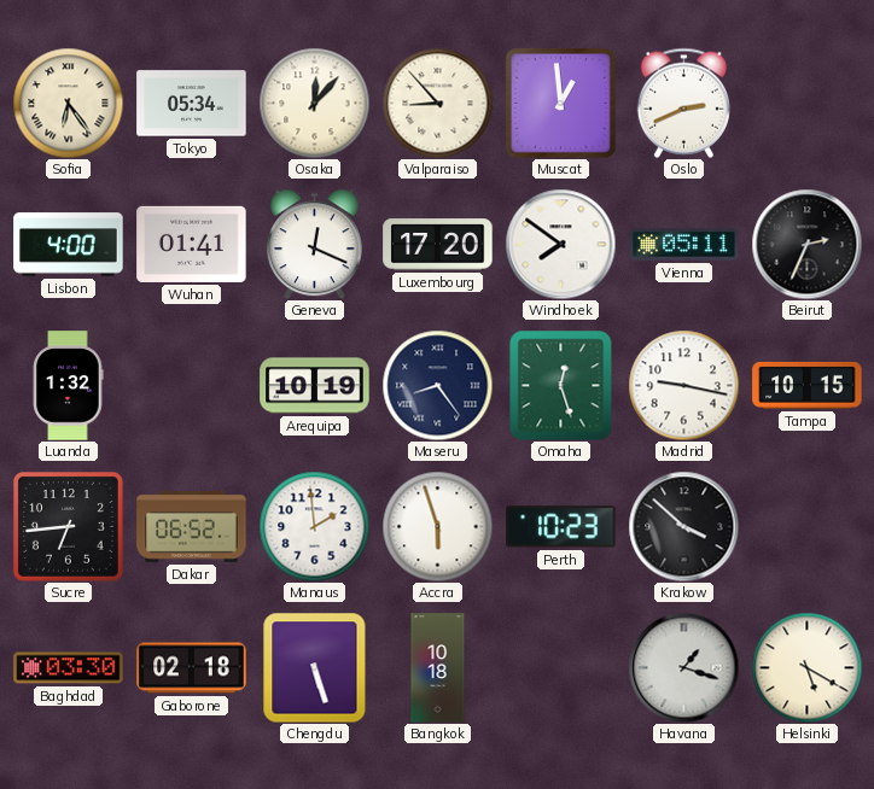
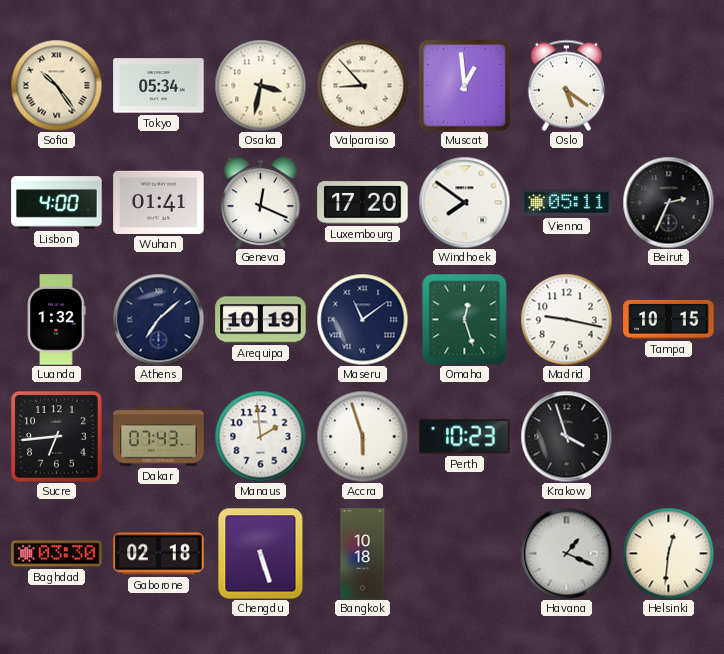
Sofia: 6:24 -> 10:24
Osaka: 12:07 -> 3:32
Oslo: 2:41 -> 5:21
Athens: none -> 7:08
Maseru: 8:24 -> 11:09
Dakar: 06:52 -> 07:43
Krakow: 3:52 -> 3:57
Havana: 1:18 -> 1:19
Helsinki: 5:20 -> 12:31
